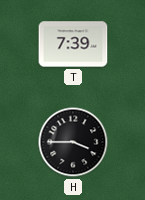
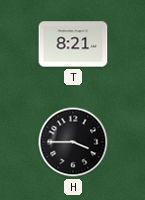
T: 7:39 -> 8:21
